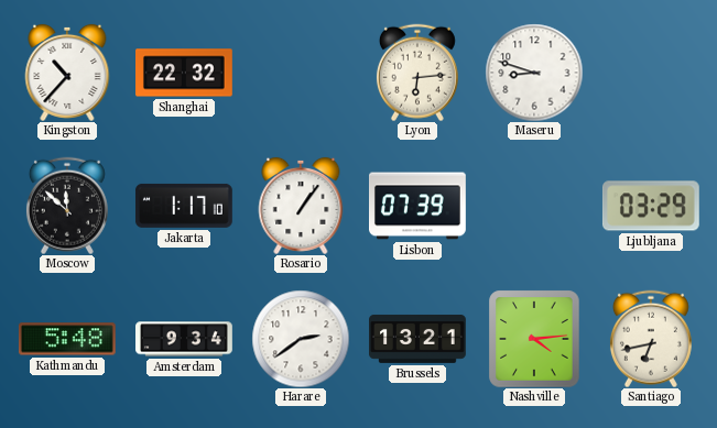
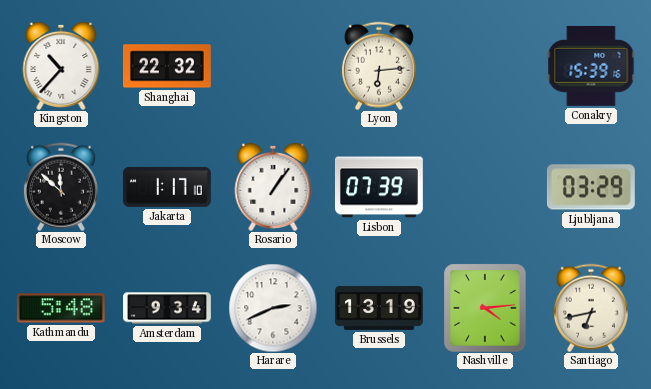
Maseru: 8:48 -> none
Conakry: none -> 15:39
Harare: 2:39 -> 2:41
Brussels: 13:21 -> 13:19
